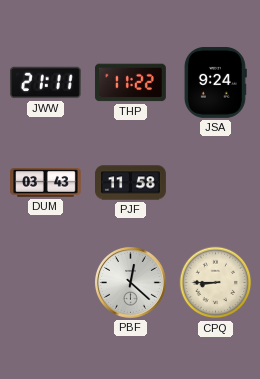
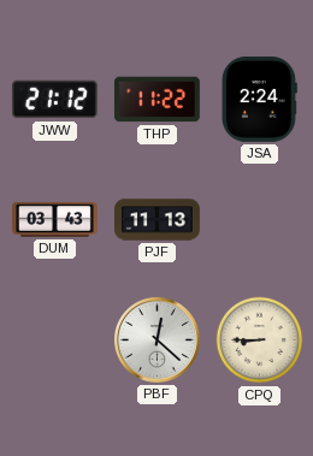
JWW: 21:11 -> 21:12
JSA: 9:24 -> 2:24
PJF: 11:58 -> 11:13
